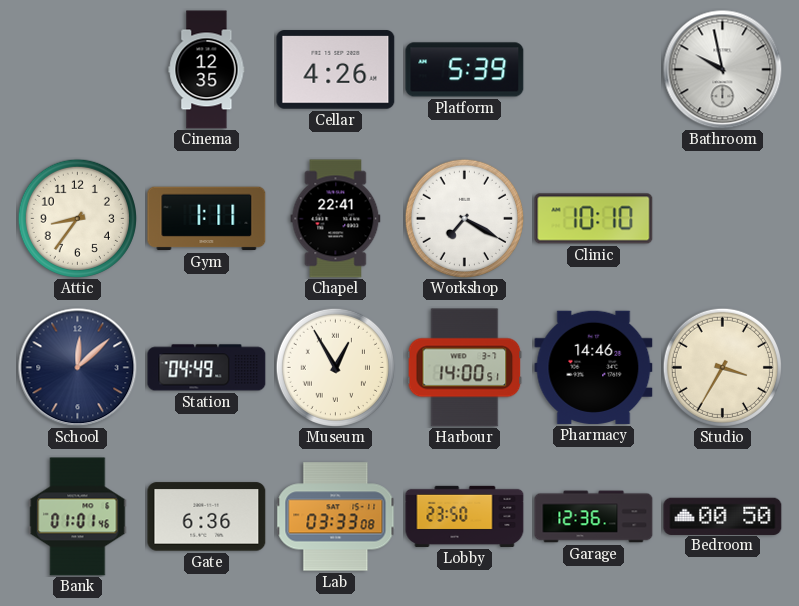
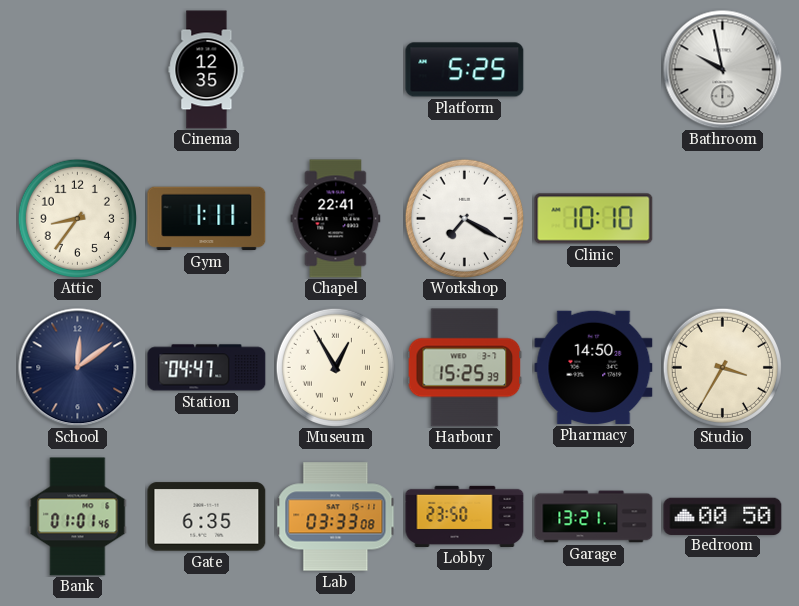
Cellar: 4:26 -> none
Platform: 5:39 -> 5:25
School: 12:08 -> 12:09
Station: 04:49 -> 04:47
Harbour: 14:00 -> 15:25
Pharmacy: 14:46 -> 14:50
Gate: 6:36 -> 6:35
Garage: 12:36 -> 13:21
